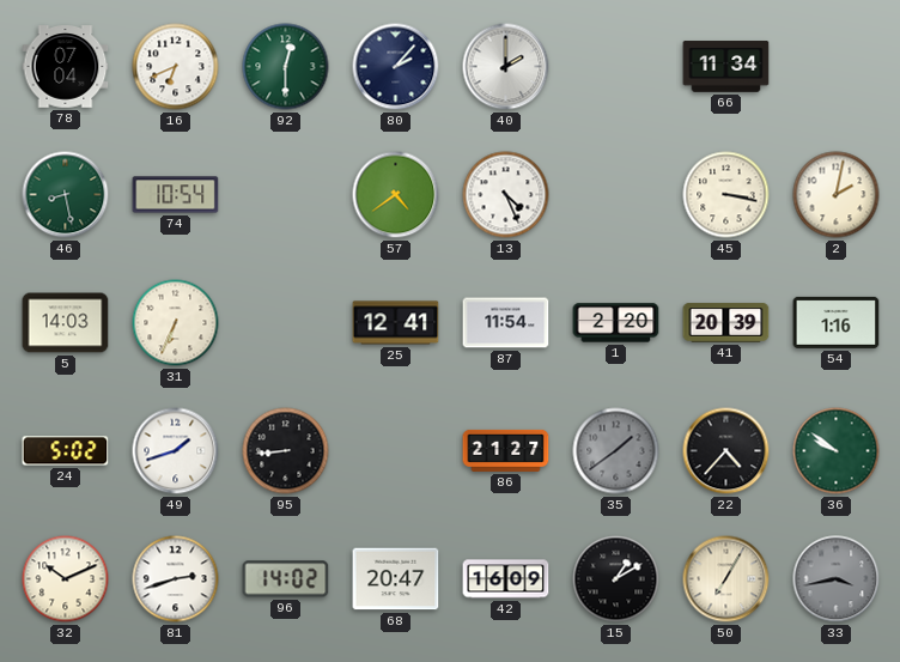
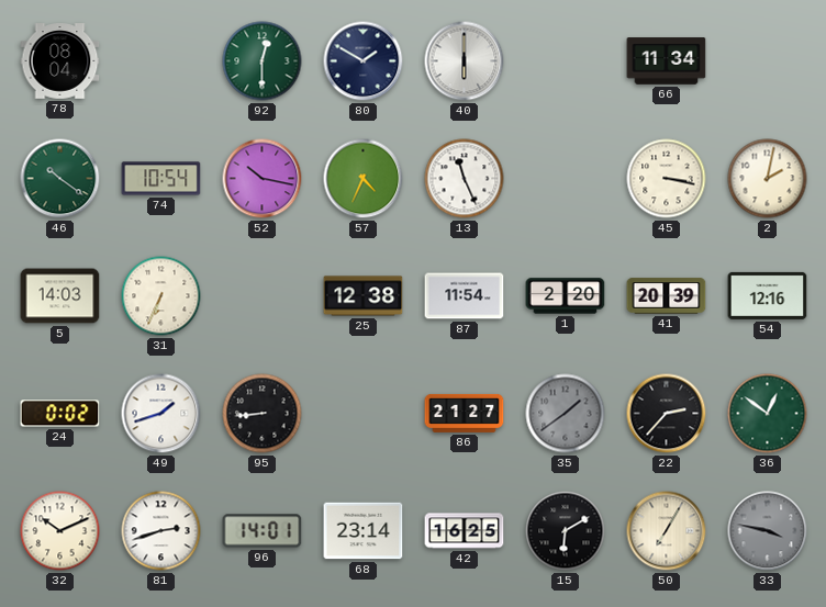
78: 07:04 -> 08:04
16: 6:41 -> none
80: 2:07 -> 1:50
40: 2:00 -> 6:00
46: 8:28 -> 10:21
52: none -> 10:17
57: 4:39 -> 4:34
13: 4:26 -> 11:26
25: 12:41 -> 12:38
54: 1:16 -> 12:16
24: 5:02 -> 0:02
22: 4:37 -> 2:37
36: 9:51 -> 12:51
96: 14:02 -> 14:01
68: 20:47 -> 23:14
42: 16:09 -> 16:25
15: 1:10 -> 6:10
33: 3:43 -> 3:47
